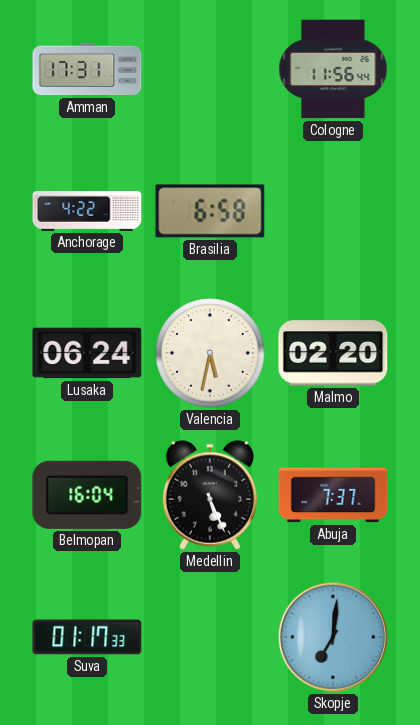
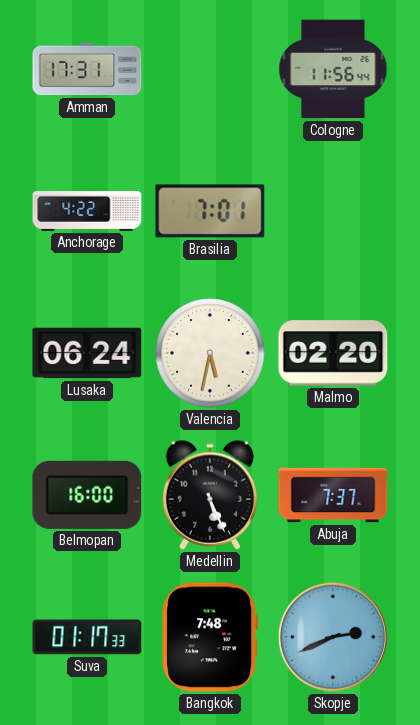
Brasilia: 6:58 -> 7:01
Belmopan: 16:04 -> 16:00
Bangkok: none -> 7:48
Skopje: 7:01 -> 2:41
